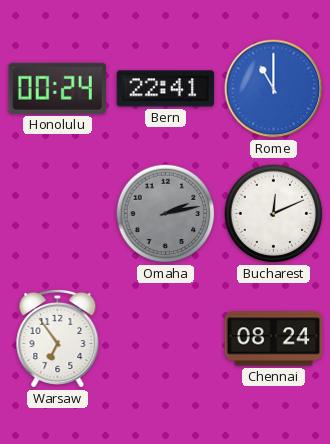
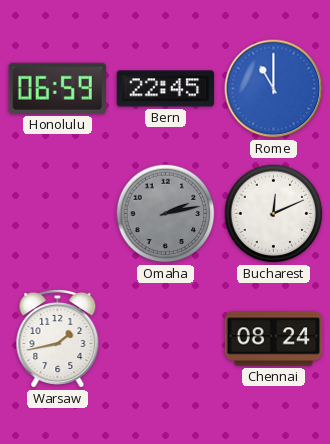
Honolulu: 00:24 -> 06:59
Bern: 22:41 -> 22:45
Warsaw: 6:54 -> 1:43
